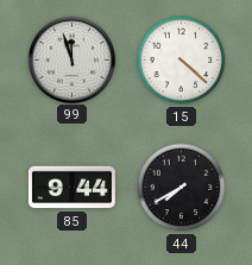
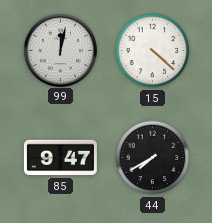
99: 11:57 -> 12:02
85: 9:44 -> 9:47
